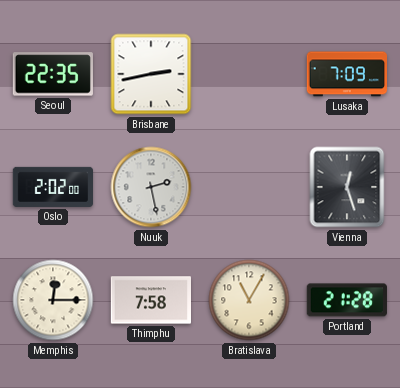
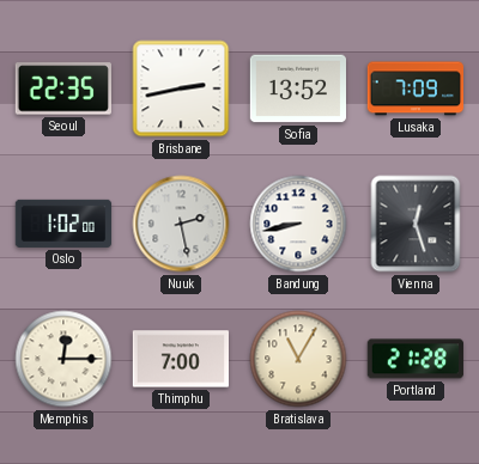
Sofia: none -> 13:52
Oslo: 2:02 -> 1:02
Bandung: none -> 8:43
Thimphu: 7:58 -> 7:00
